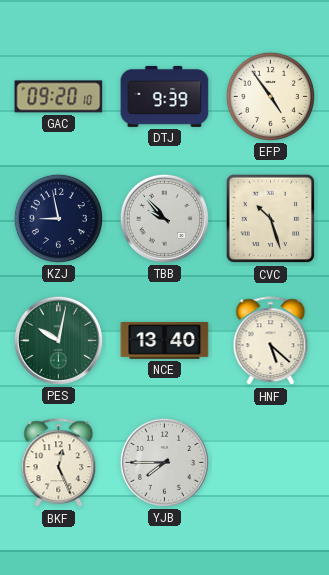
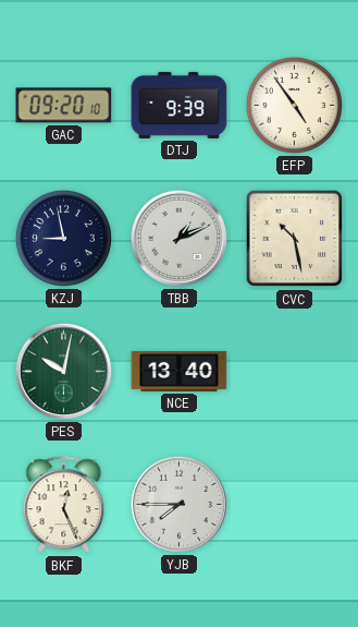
TBB: 9:53 -> 1:11
CVC: 10:27 -> 10:28
HNF: 5:22 -> none
